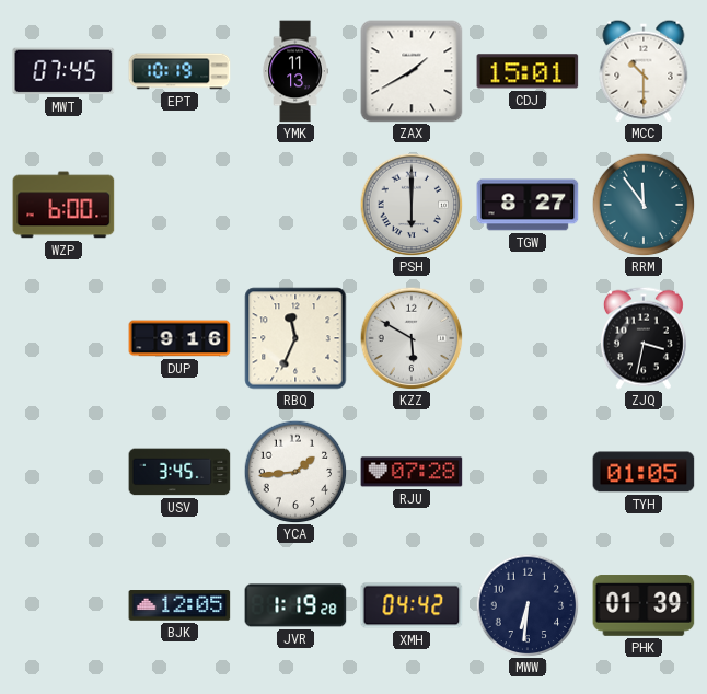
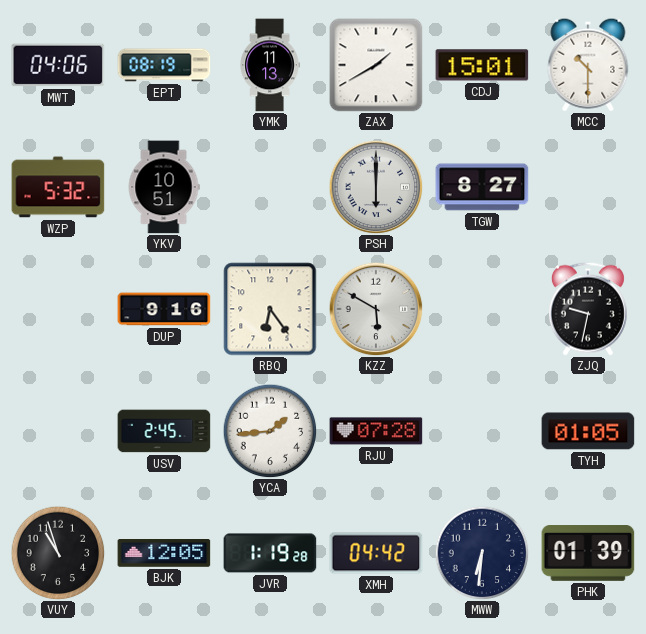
MWT: 07:45 -> 04:06
EPT: 10:19 -> 08:19
WZP: 6:00 -> 5:32
YKV: none -> 10:51
RRM: 11:54 -> none
RBQ: 11:34 -> 6:24
ZJQ: 3:32 -> 9:32
USV: 3:45 -> 2:45
VUY: none -> 10:57
